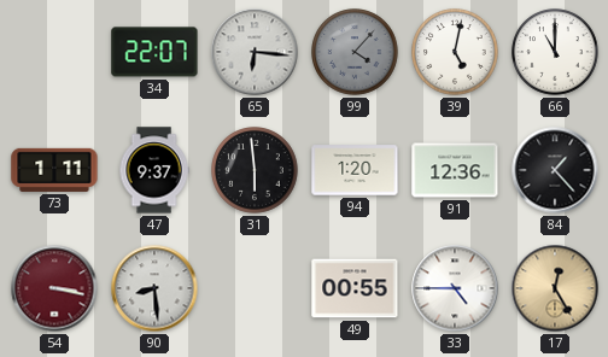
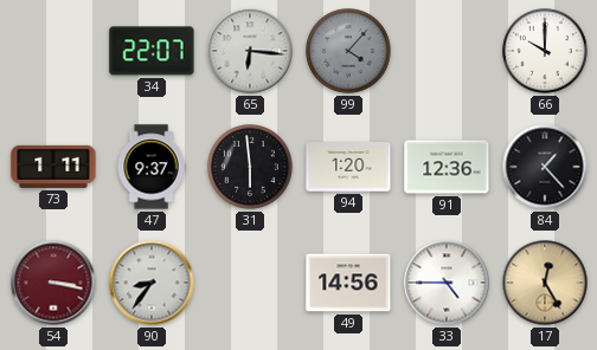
39: 5:02 -> none
66: 11:00 -> 10:00
90: 8:29 -> 8:36
49: 00:55 -> 14:56
